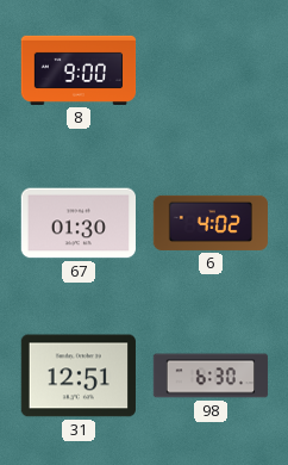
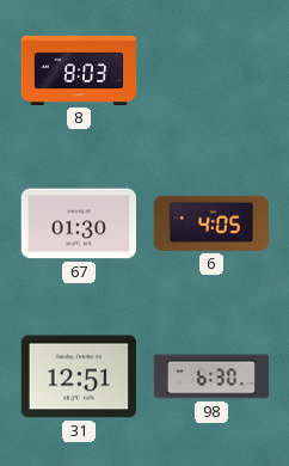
8: 9:00 -> 8:03
6: 4:02 -> 4:05
